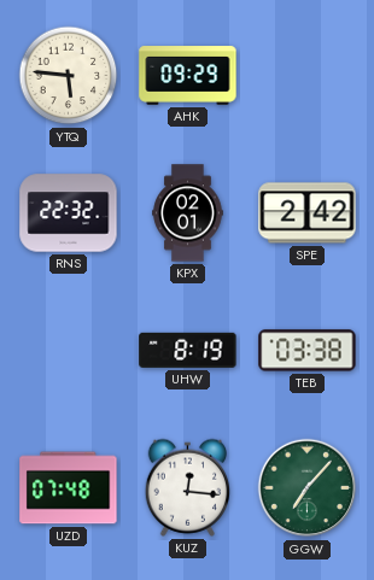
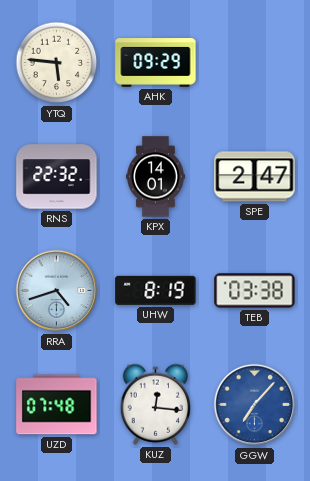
KPX: 02:01 -> 14:01
SPE: 2:42 -> 2:47
RRA: none -> 4:42
GGW dial: green -> blue
